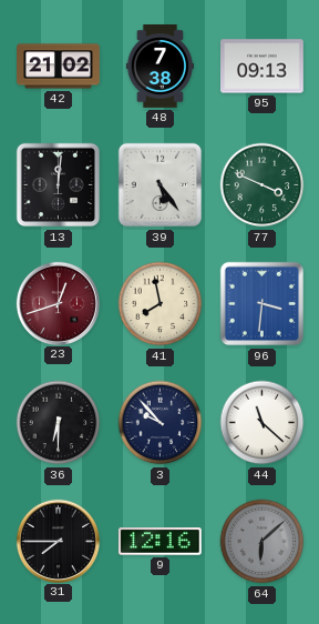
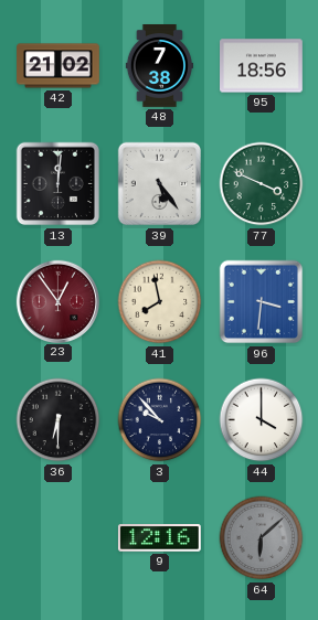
95: 09:13 -> 18:56
23: 12:42 -> 12:54
44: 11:22 -> 4:00
31: 7:45 -> none
